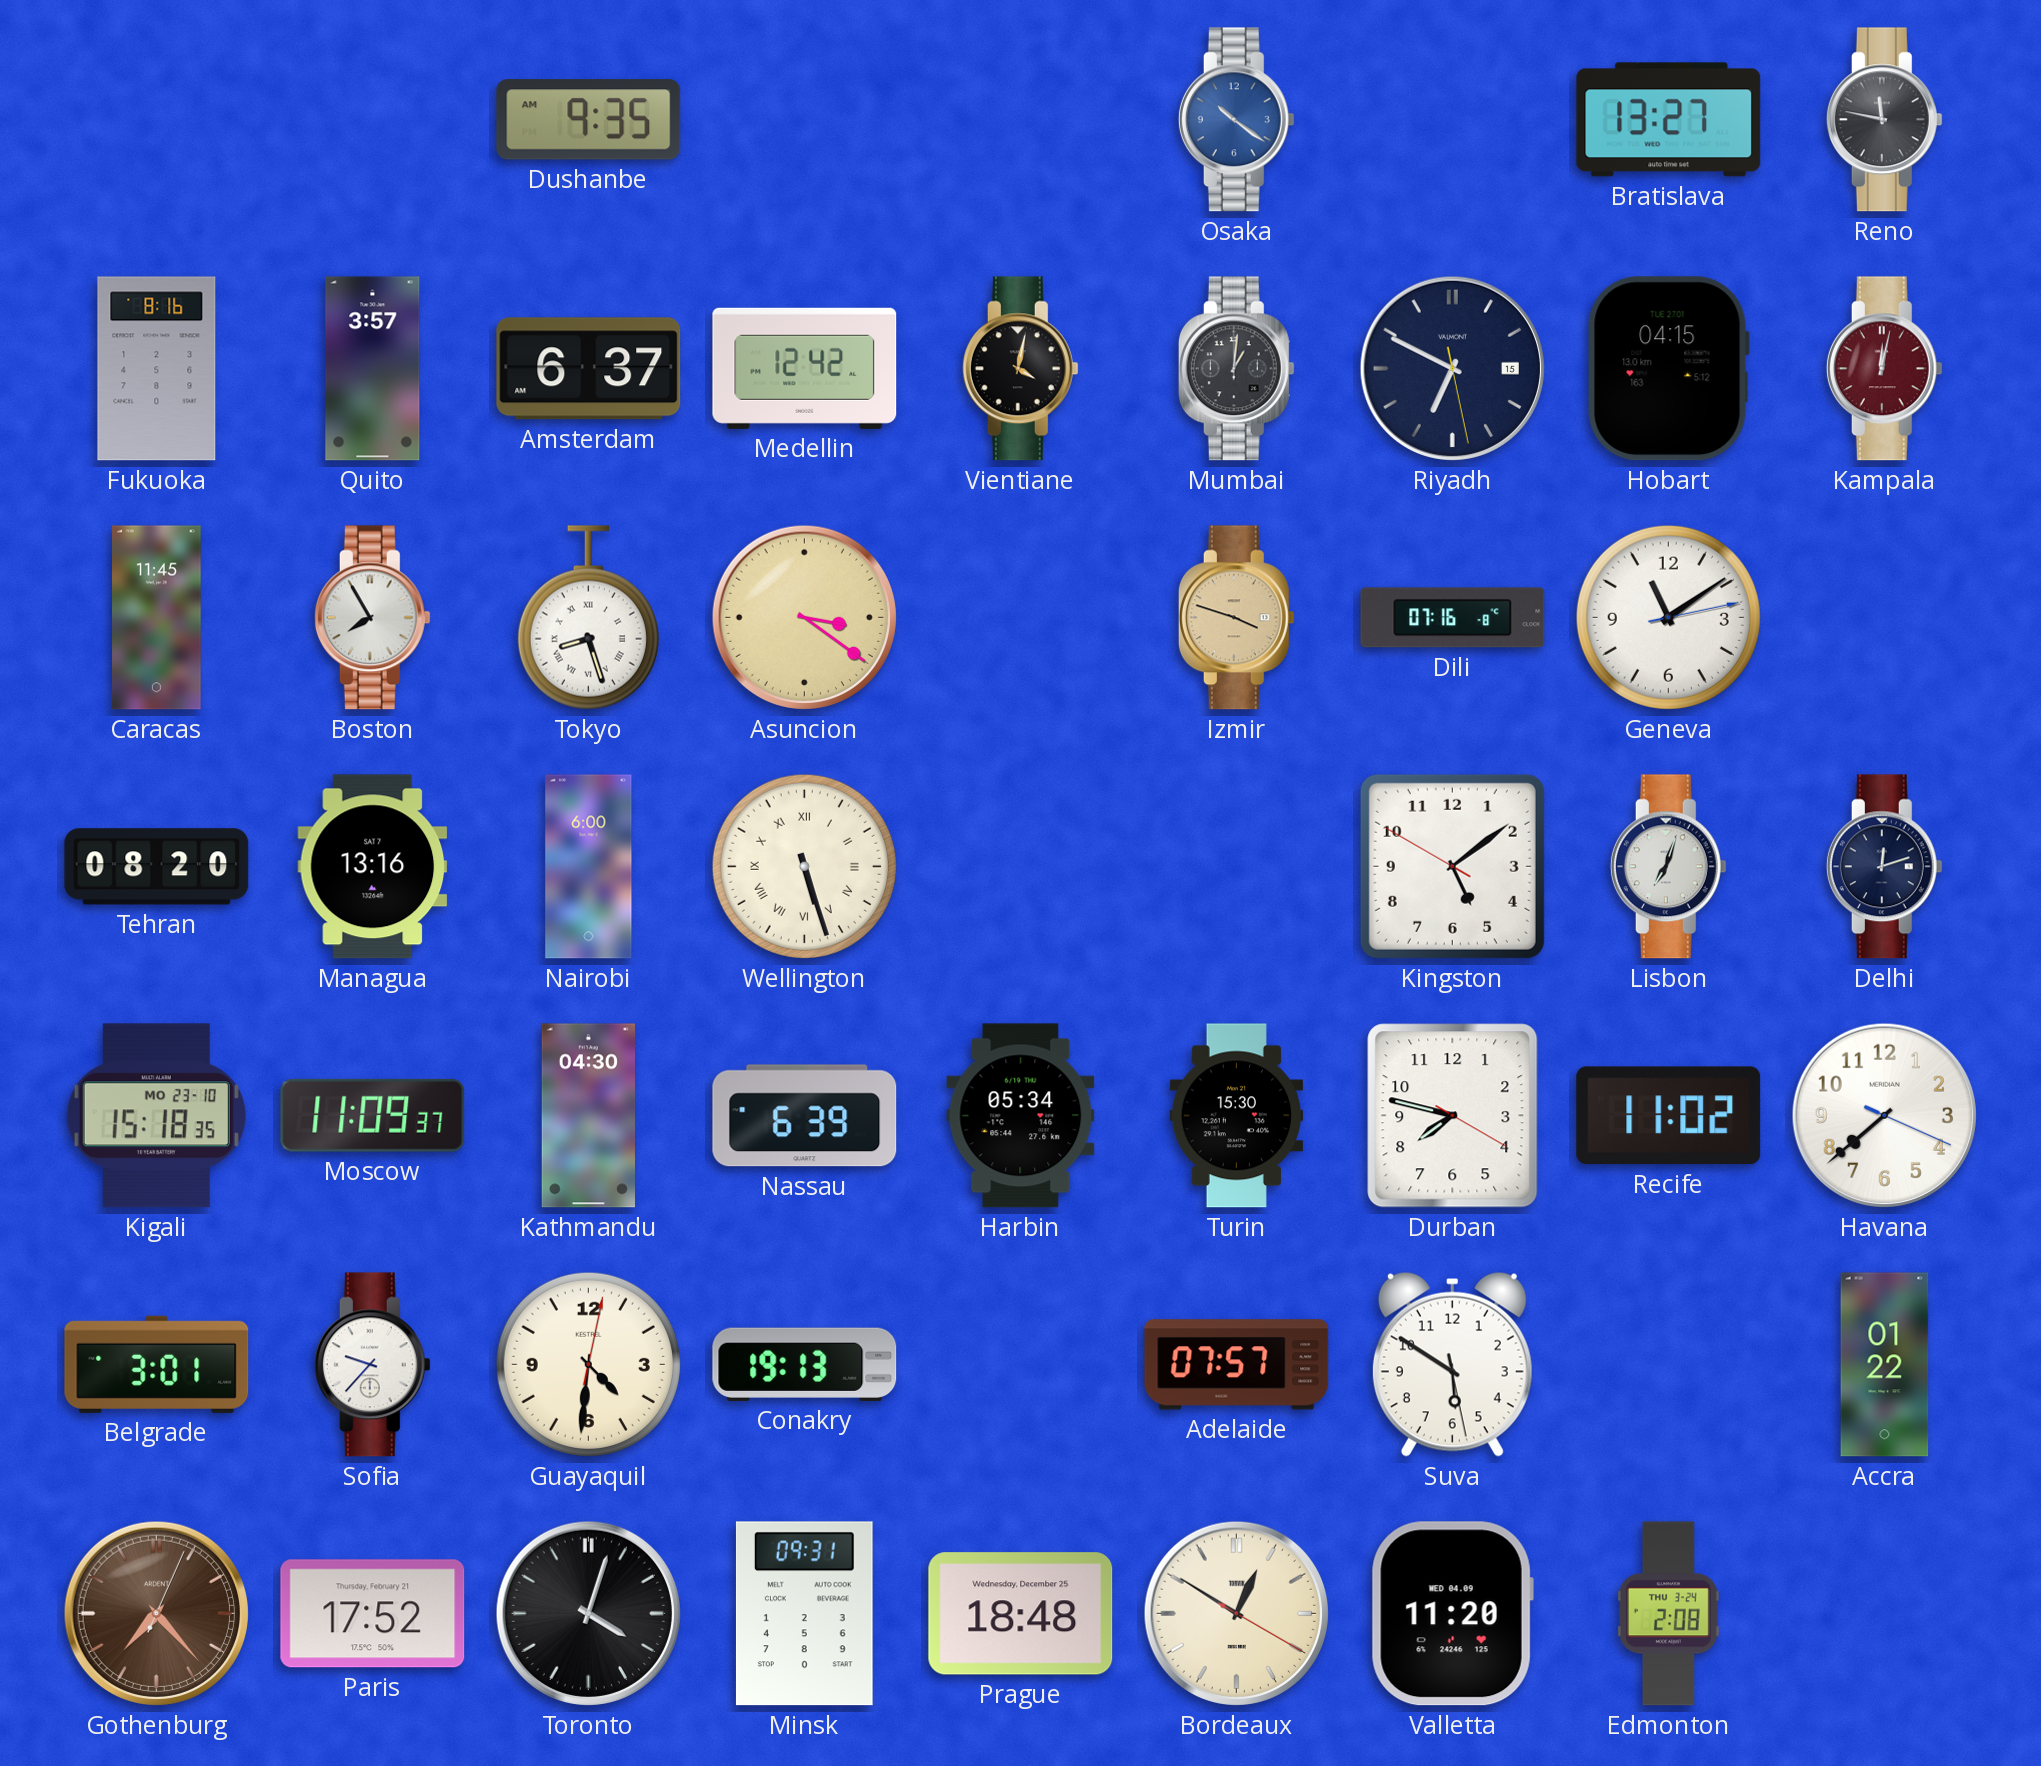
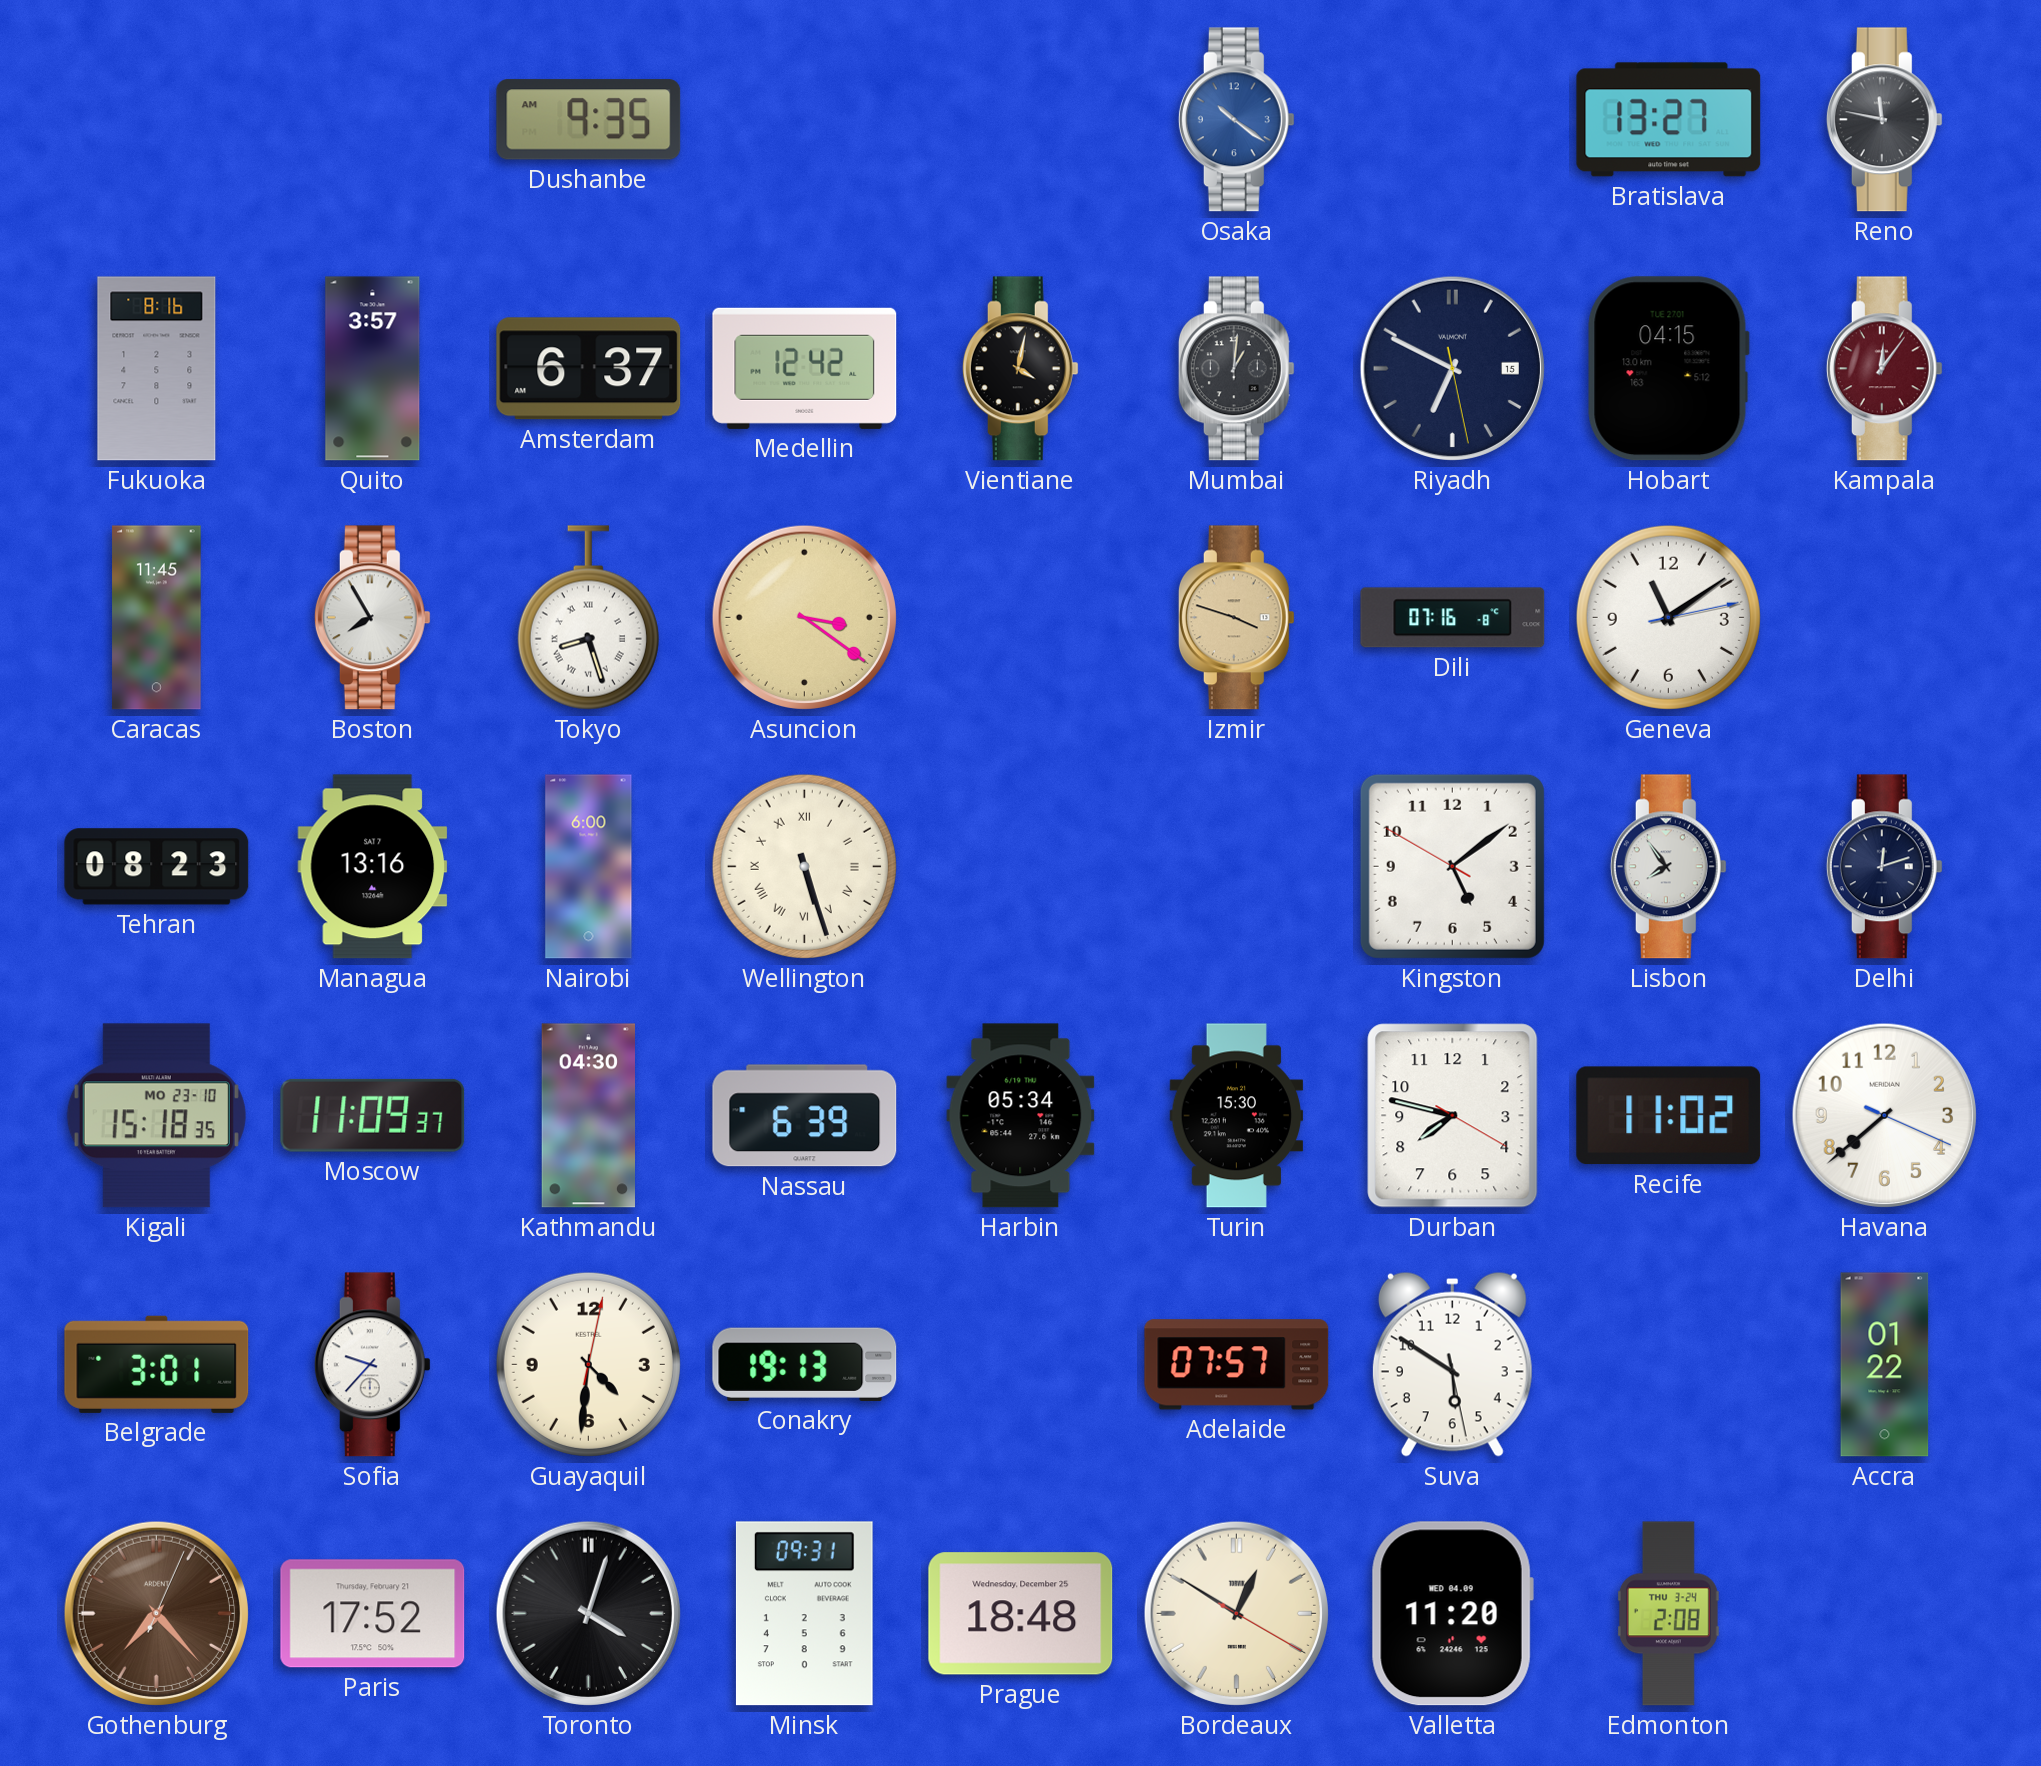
Kampala: 12:02 -> 12:06
Tehran: 08:20 -> 08:23
Lisbon: 7:03 -> 7:54
